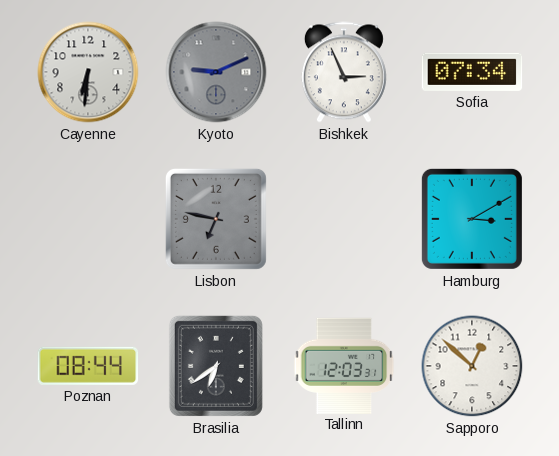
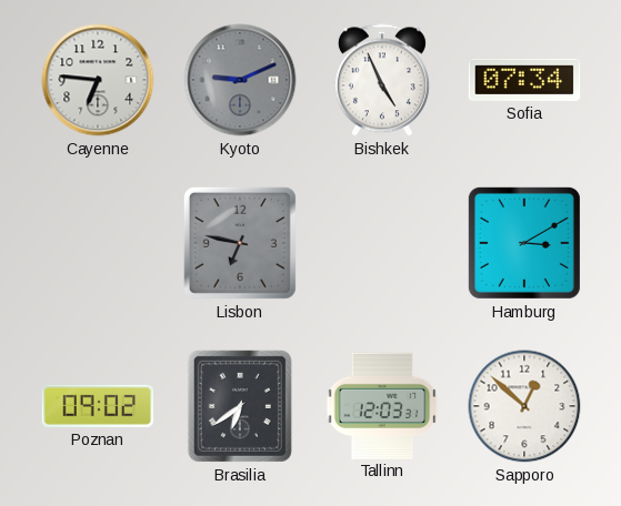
Cayenne: 6:31 -> 6:46
Bishkek: 2:56 -> 4:56
Poznan: 08:44 -> 09:02
